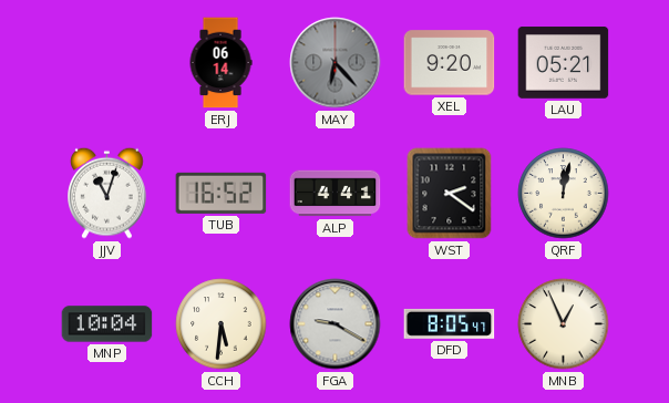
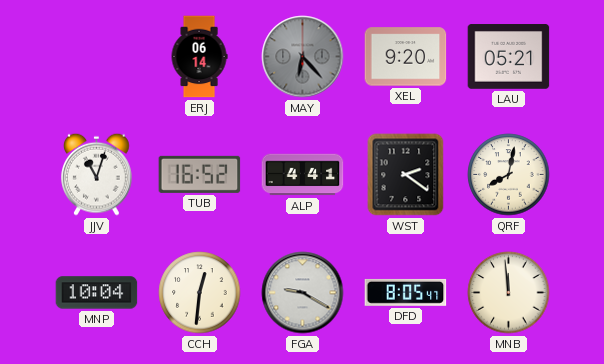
QRF: 12:02 -> 8:02
CCH: 5:31 -> 12:31
MNB: 12:56 -> 11:59
